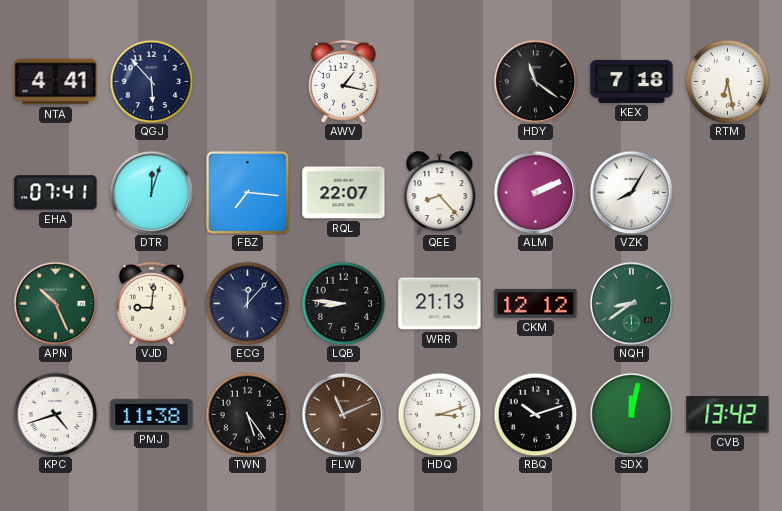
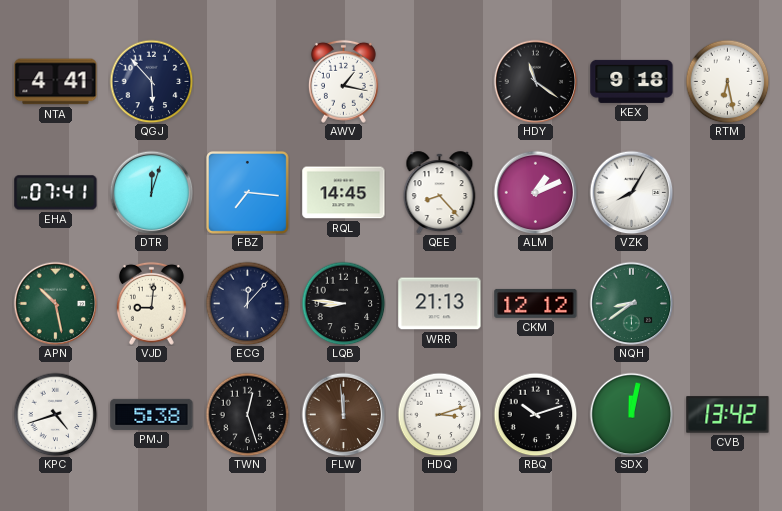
KEX: 7:18 -> 9:18
RQL: 22:07 -> 14:45
ALM: 2:11 -> 1:11
APN: 10:26 -> 10:28
PMJ: 11:38 -> 5:38
TWN: 5:24 -> 12:27
FLW: 11:11 -> 11:59
